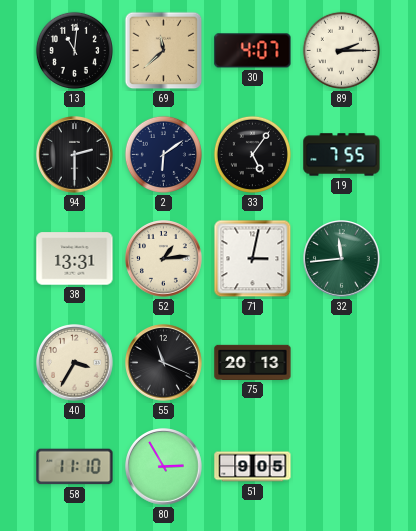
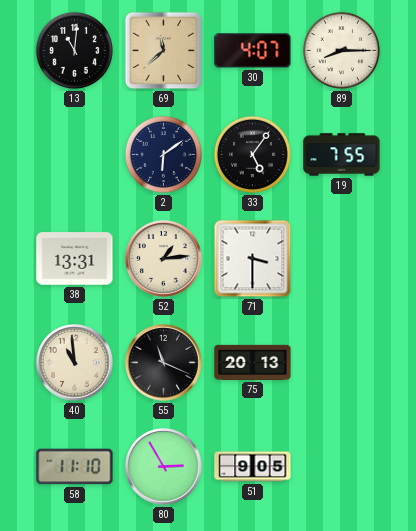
89: 2:15 -> 8:15
94: 2:30 -> none
71: 3:02 -> 3:30
32: 11:44 -> none
40: 3:35 -> 10:59
